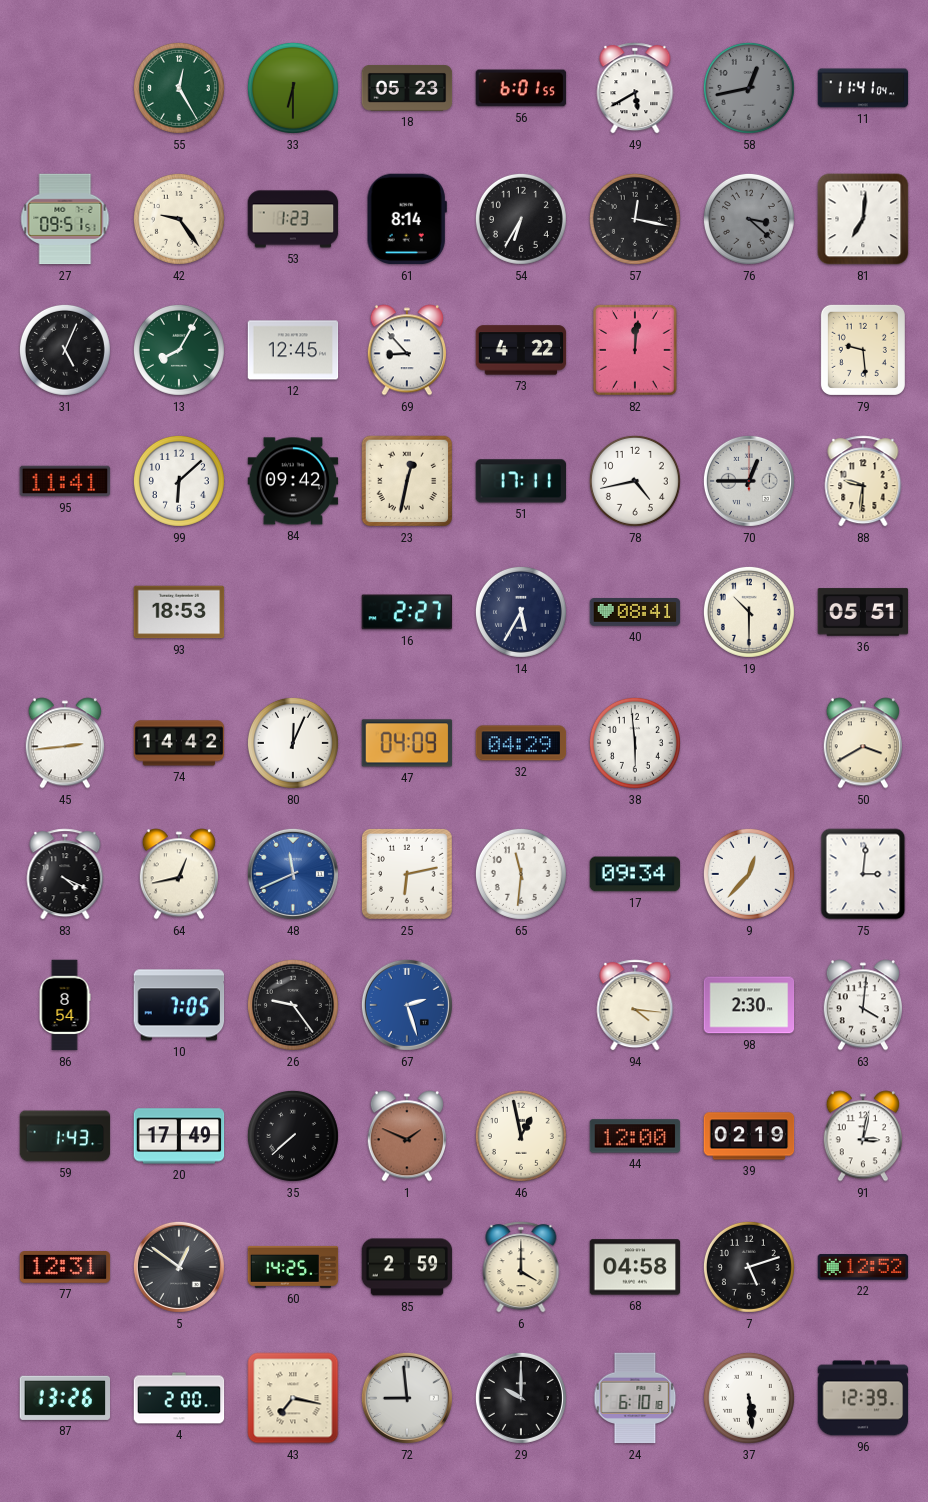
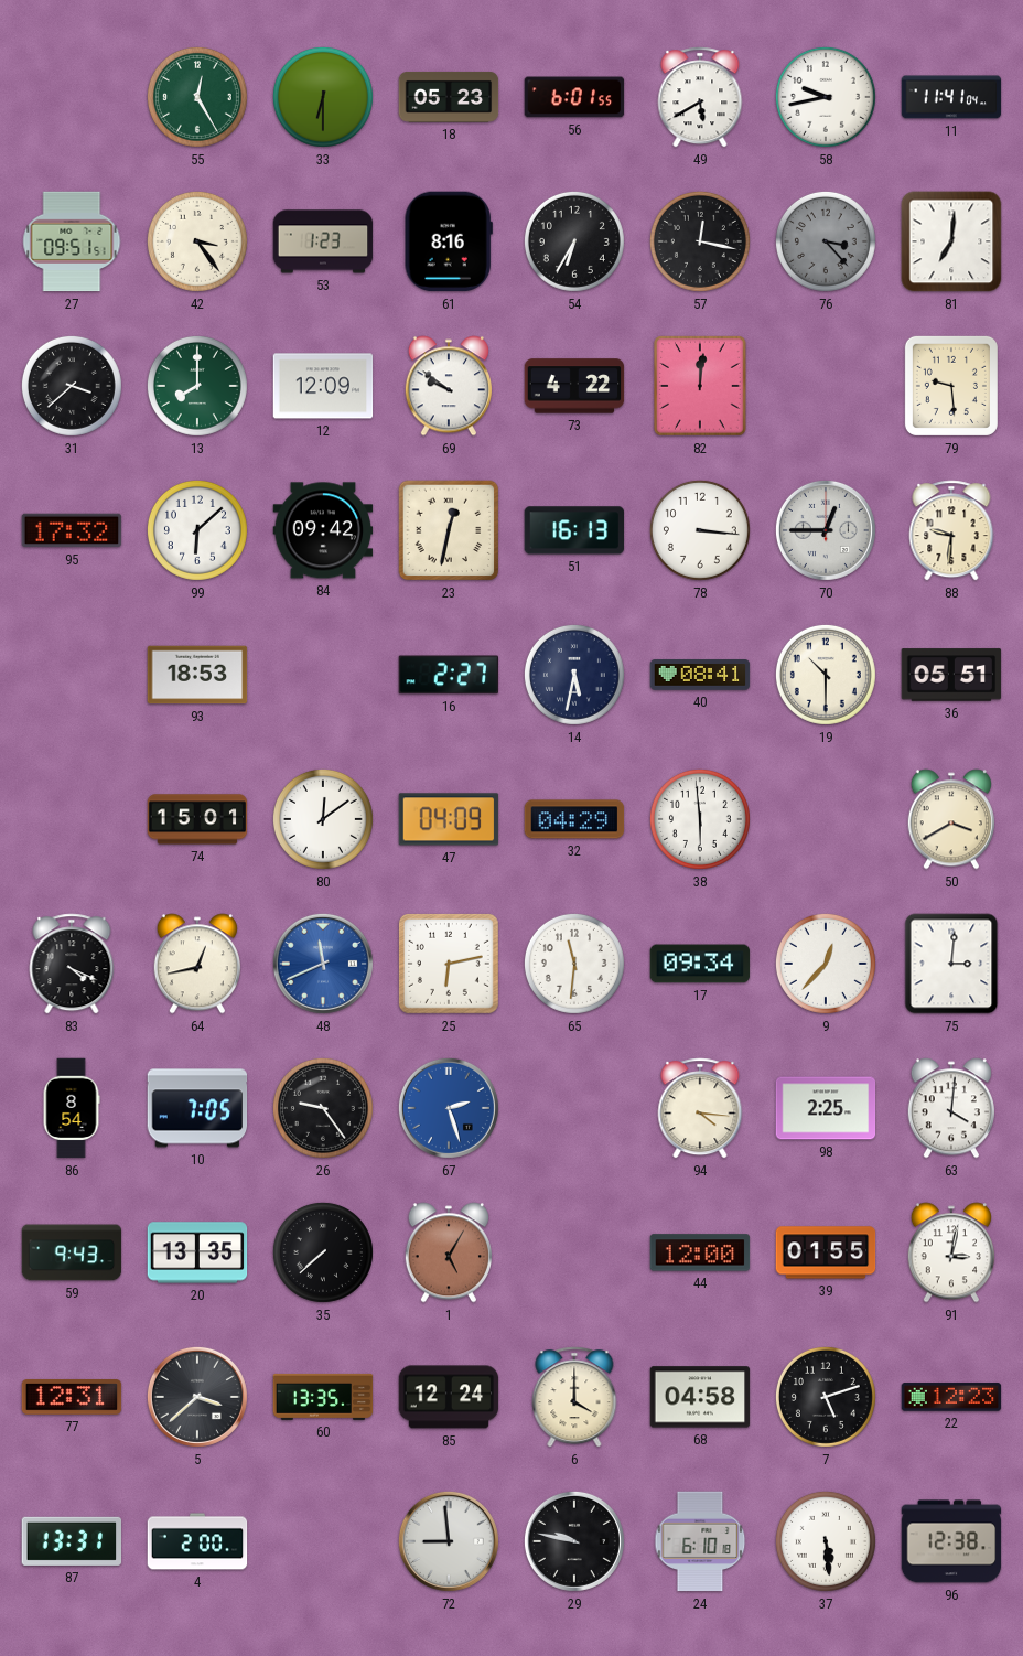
58: 12:43 -> 9:43
58 dial: grey -> white
42: 9:24 -> 3:24
61: 8:14 -> 8:16
76: 3:22 -> 3:23
31: 5:04 -> 3:38
13: 8:05 -> 8:00
12: 12:45 -> 12:09
69: 8:53 -> 9:51
95: 11:41 -> 17:32
51: 17:11 -> 16:13
78: 4:43 -> 3:16
14: 5:35 -> 5:32
45: 2:44 -> none
74: 14:42 -> 15:01
80: 12:04 -> 12:09
98: 2:30 -> 2:25
59: 1:43 -> 9:43
20: 17:49 -> 13:35
1: 1:49 -> 5:05
46: 12:58 -> none
39: 02:19 -> 01:55
5: 12:51 -> 3:38
60: 14:25 -> 13:35
85: 2:59 -> 12:24
22: 12:52 -> 12:23
87: 13:26 -> 13:31
43: 7:17 -> none
29: 10:00 -> 9:47
96: 12:39 -> 12:38
